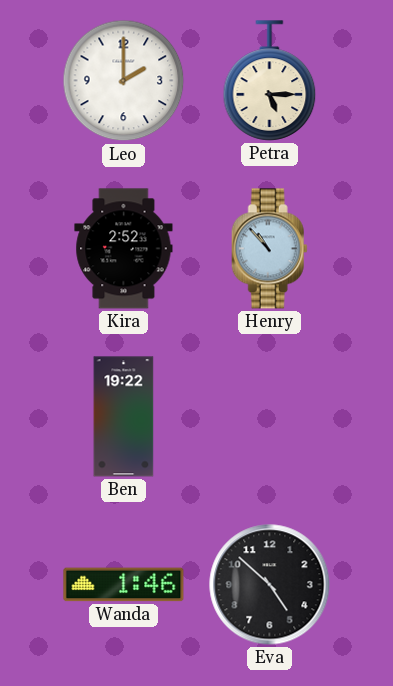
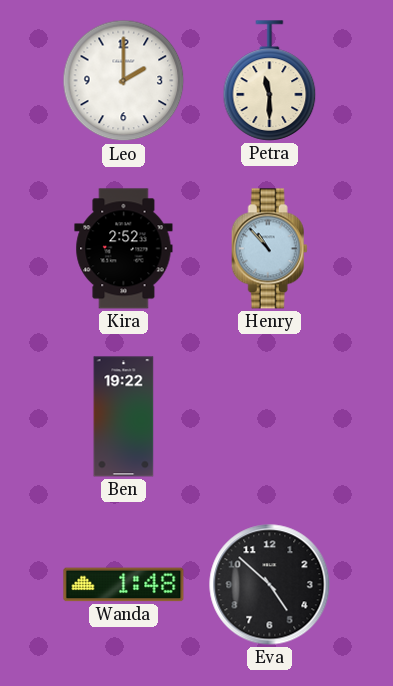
Petra: 5:15 -> 11:30
Wanda: 1:46 -> 1:48
